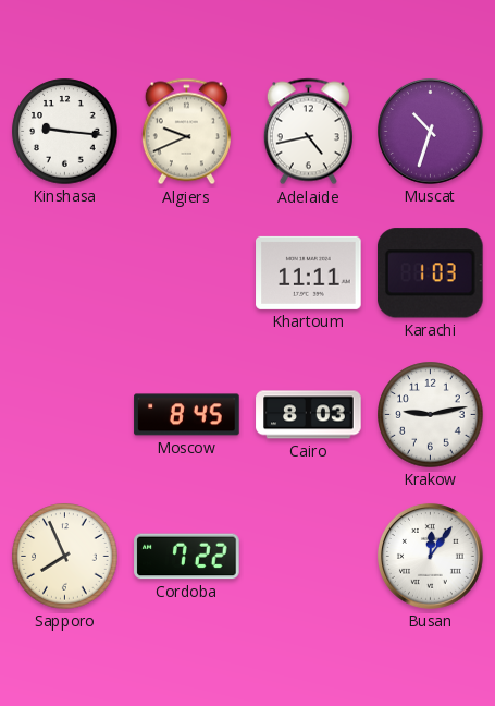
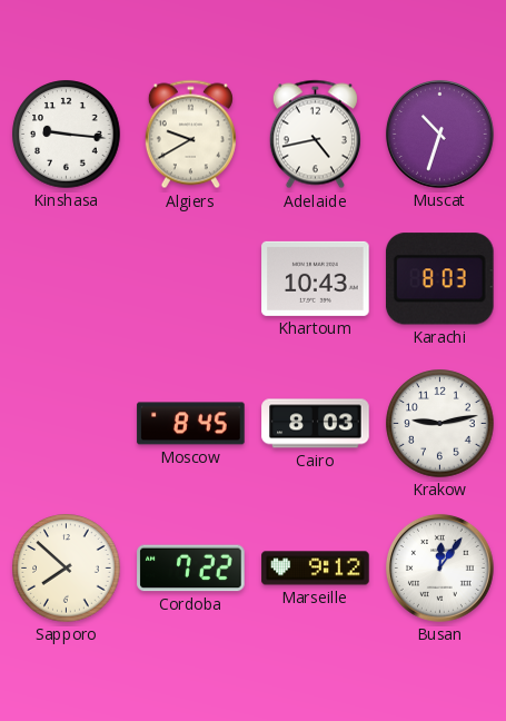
Algiers: 9:41 -> 9:40
Khartoum: 11:11 -> 10:43
Karachi: 1:03 -> 8:03
Sapporo: 7:56 -> 7:52
Marseille: none -> 9:12
